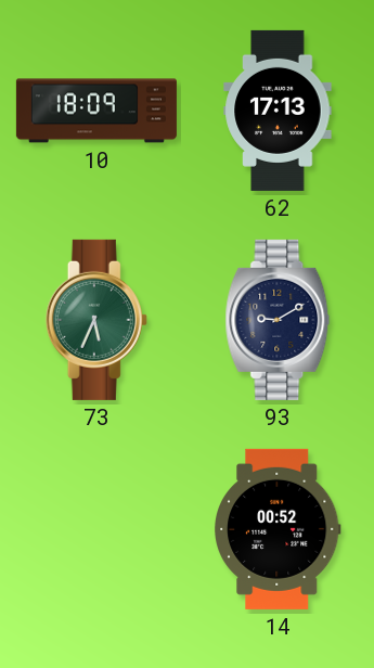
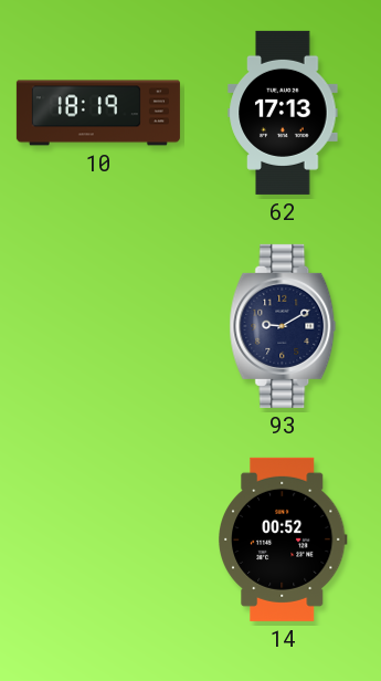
10: 18:09 -> 18:19
73: 5:34 -> none
